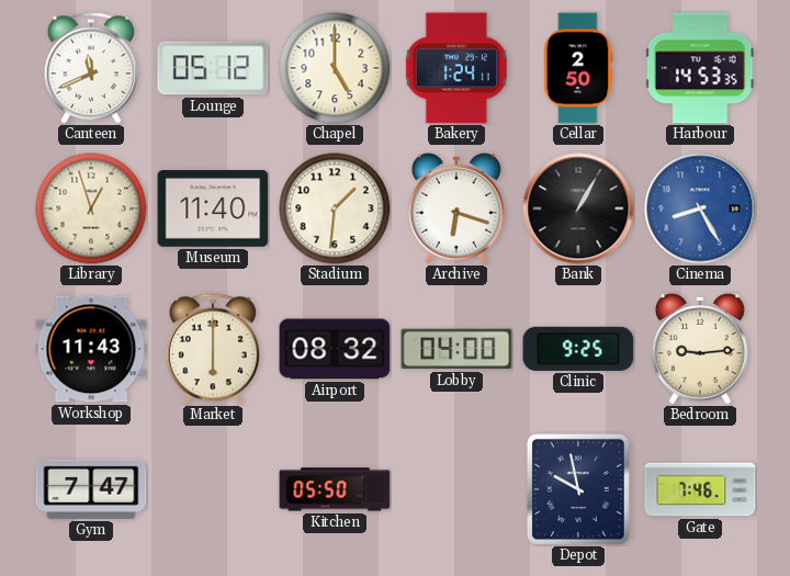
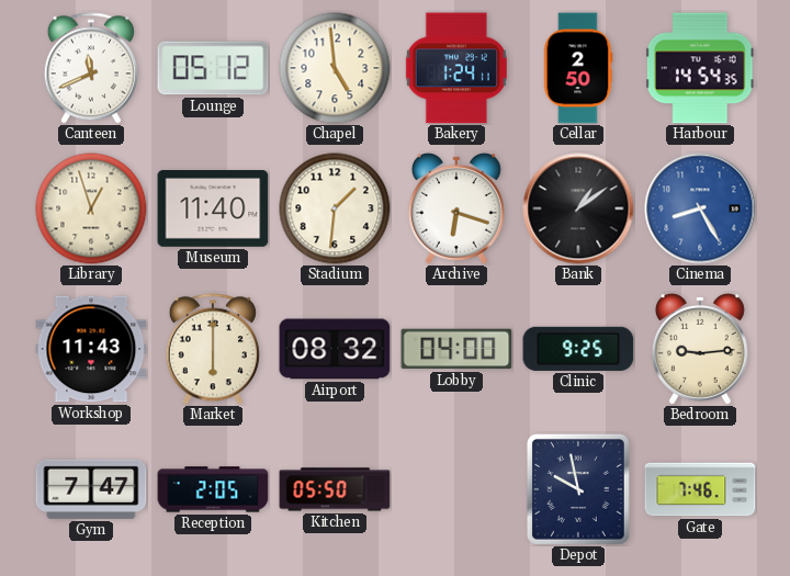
Chapel: 5:00 -> 4:59
Harbour: 14:53 -> 14:54
Bank: 1:05 -> 1:09
Reception: none -> 2:05
